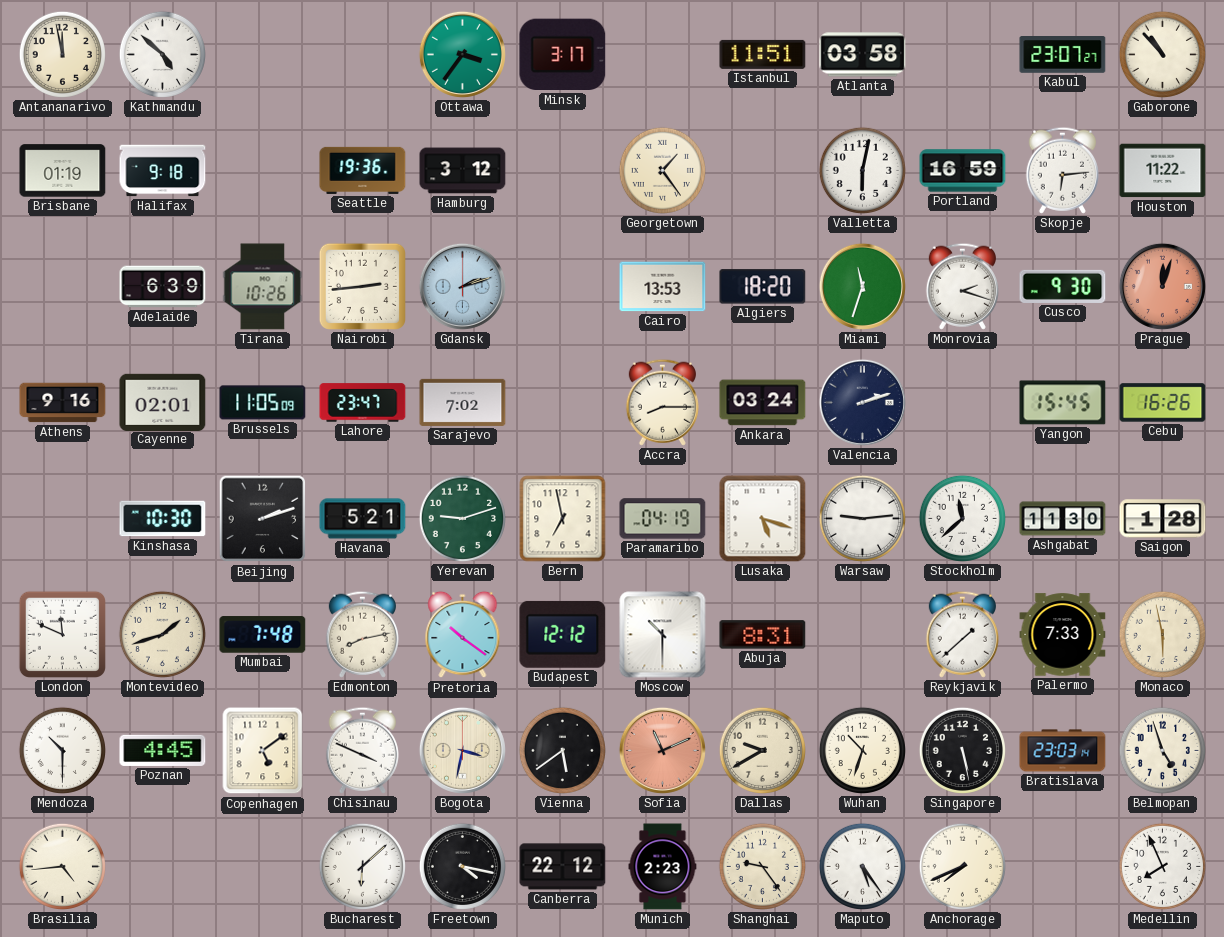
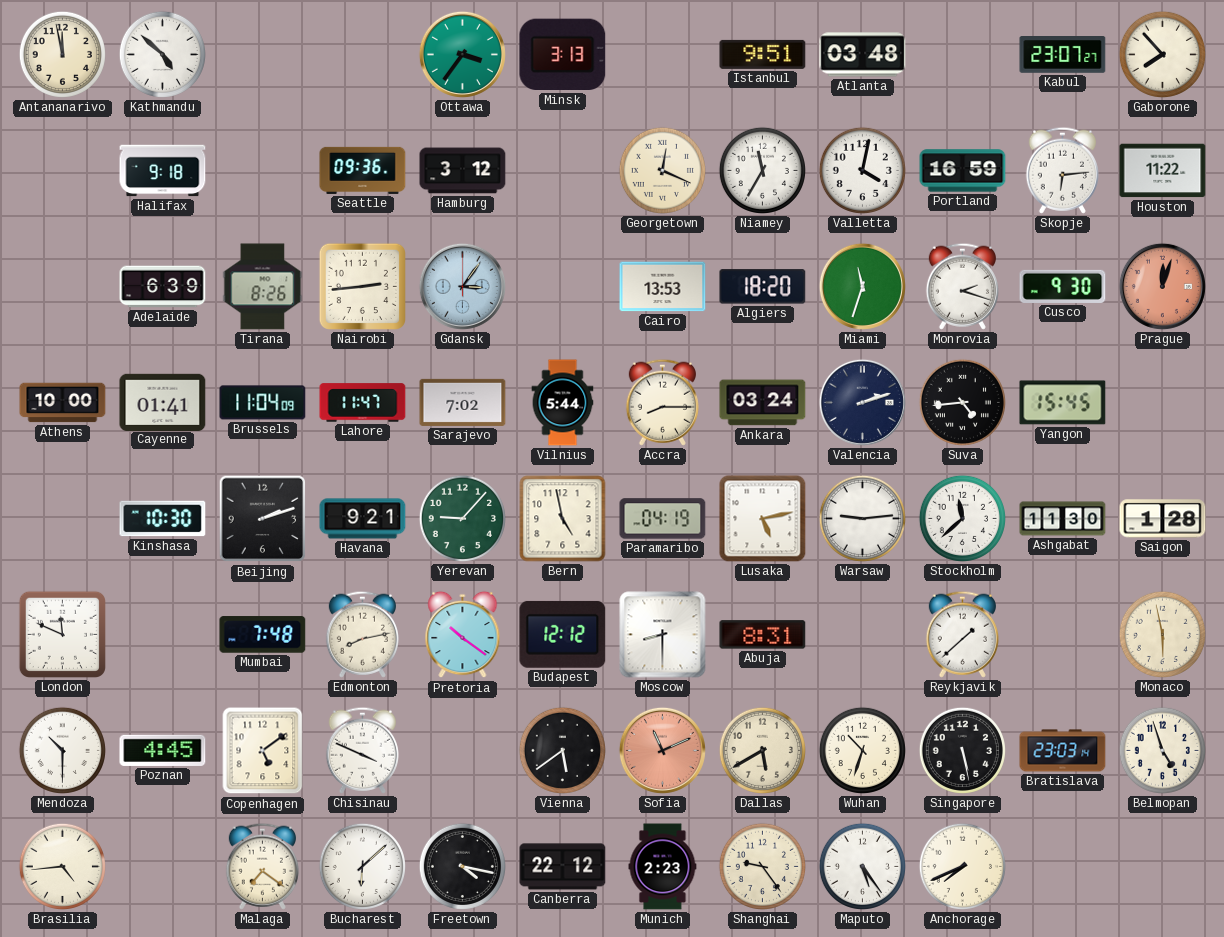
Minsk: 3:17 -> 3:13
Istanbul: 11:51 -> 9:51
Atlanta: 03:58 -> 03:48
Gaborone: 10:53 -> 7:53
Brisbane: 01:19 -> none
Seattle: 19:36 -> 09:36
Georgetown: 1:24 -> 12:19
Niamey: none -> 11:35
Valletta: 6:02 -> 4:02
Tirana: 10:26 -> 8:26
Gdansk: 2:12 -> 3:06
Athens: 9:16 -> 10:00
Cayenne: 02:01 -> 01:41
Brussels: 11:05 -> 11:04
Lahore: 23:47 -> 11:47
Vilnius: none -> 5:44
Suva: none -> 4:44
Cebu: 16:26 -> none
Havana: 5:21 -> 9:21
Yerevan: 9:12 -> 9:07
Bern: 6:58 -> 4:58
Lusaka: 5:18 -> 5:13
Montevideo: 1:42 -> none
Moscow: 10:30 -> 8:30
Palermo: 7:33 -> none
Bogota: 3:32 -> none
Dallas: 9:40 -> 5:40
Malaga: none -> 7:21
Medellin: 7:56 -> none
